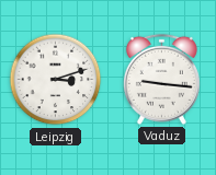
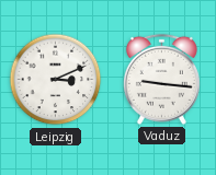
Leipzig: 3:12 -> 3:11
